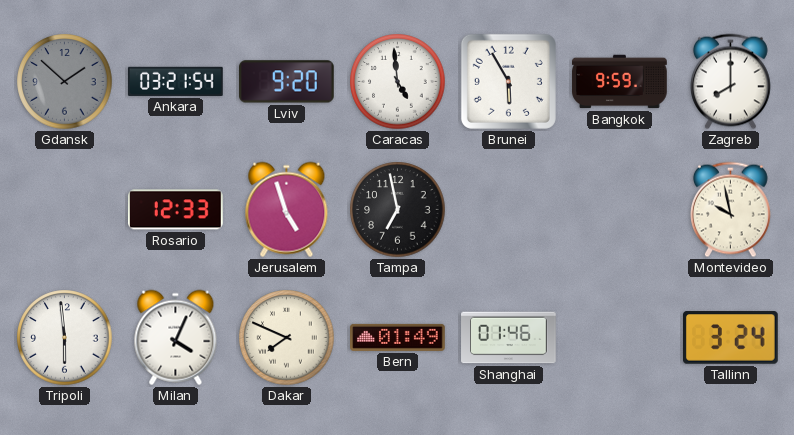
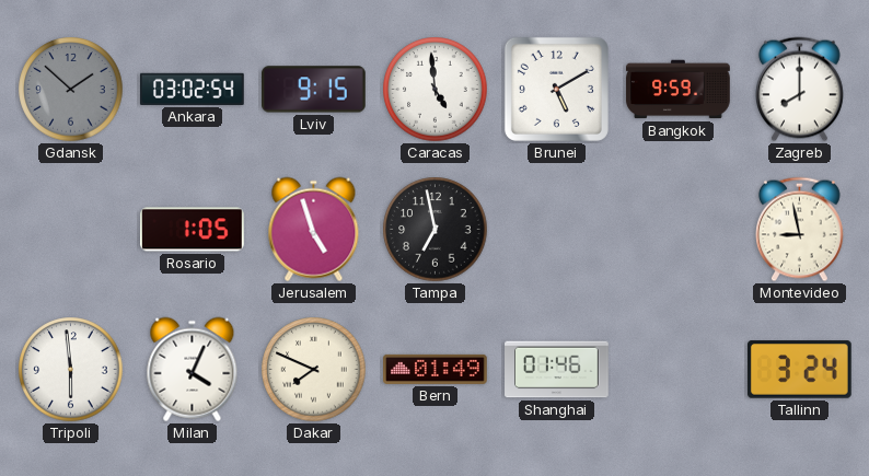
Ankara: 03:21 -> 03:02
Lviv: 9:20 -> 9:15
Brunei: 5:55 -> 5:10
Rosario: 12:33 -> 1:05
Montevideo: 9:58 -> 8:58
